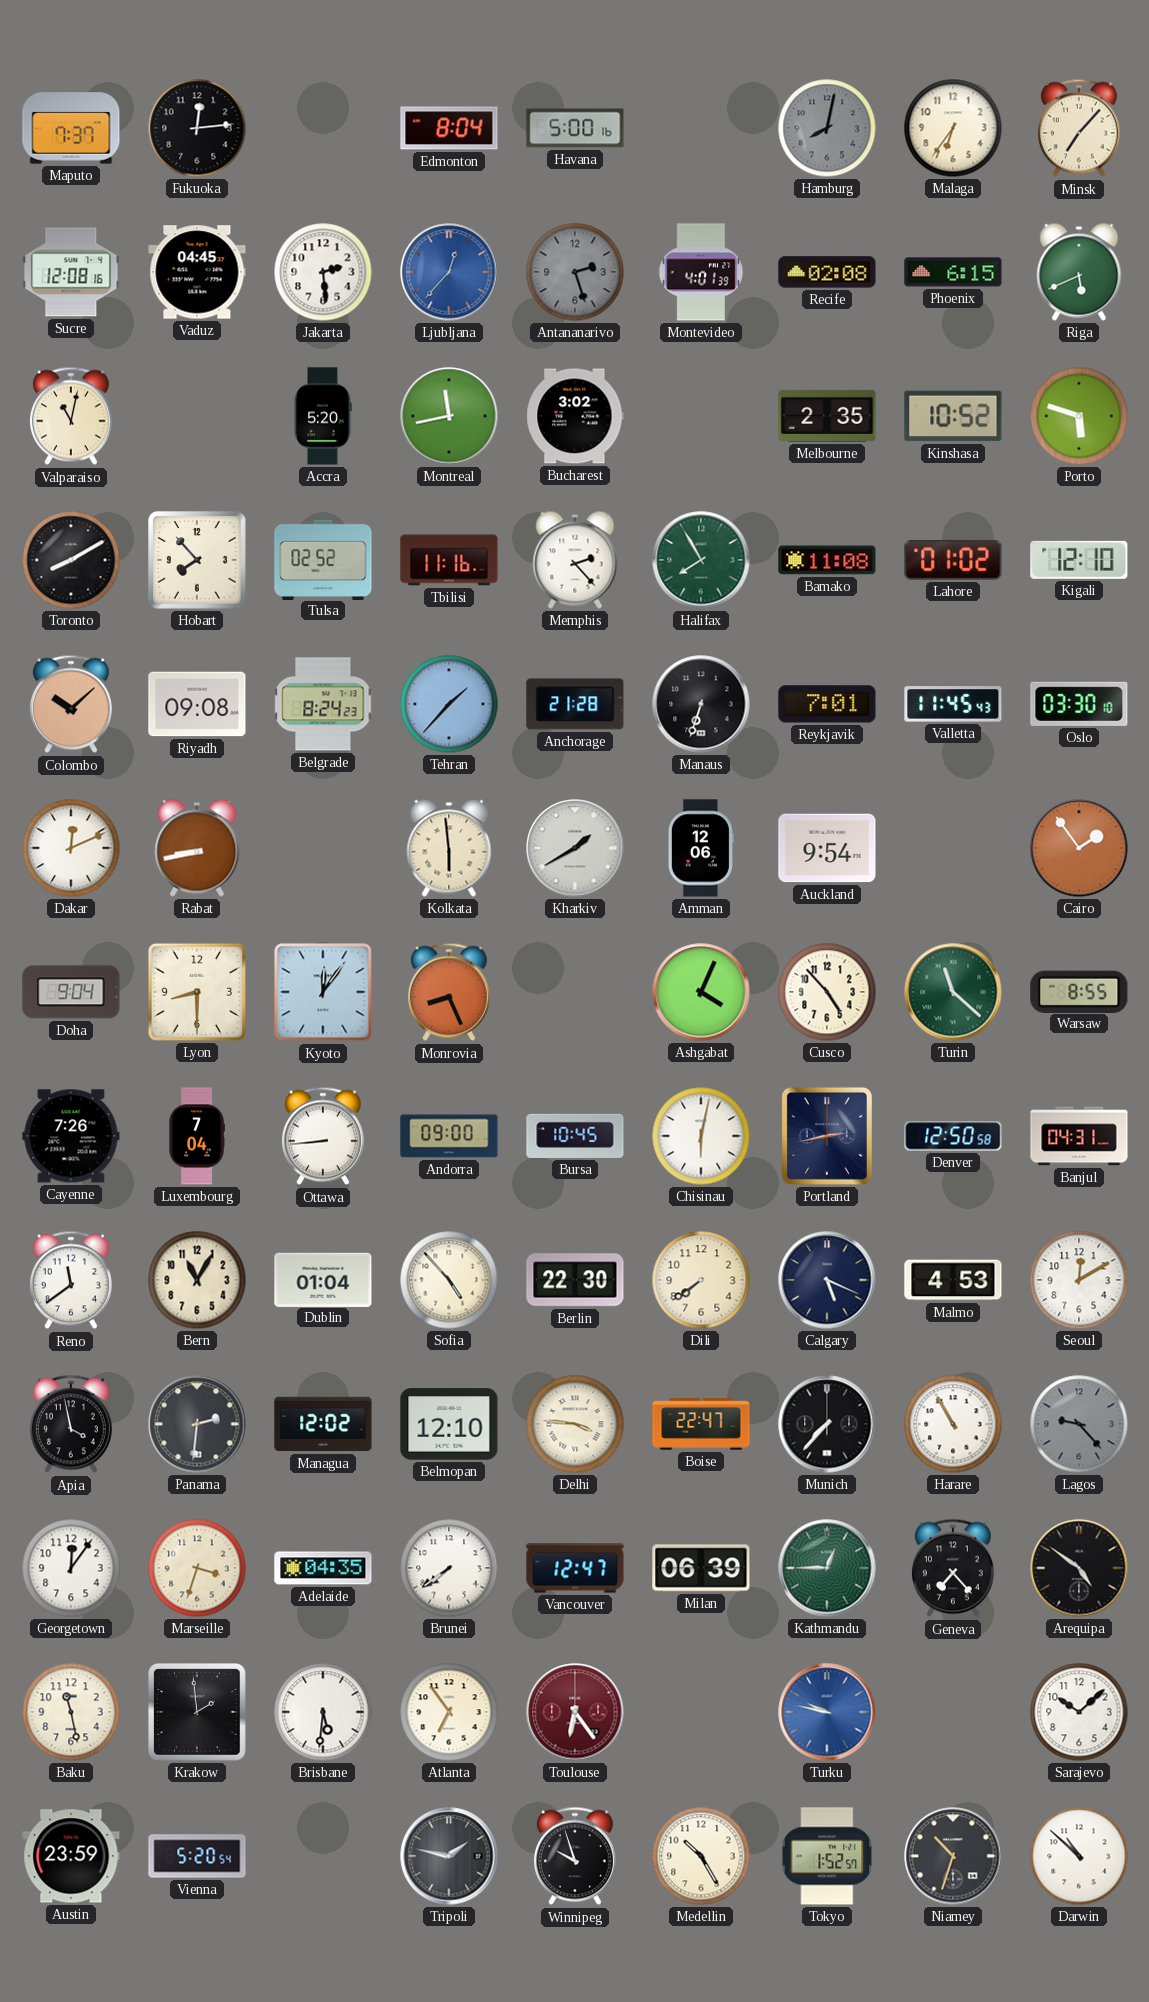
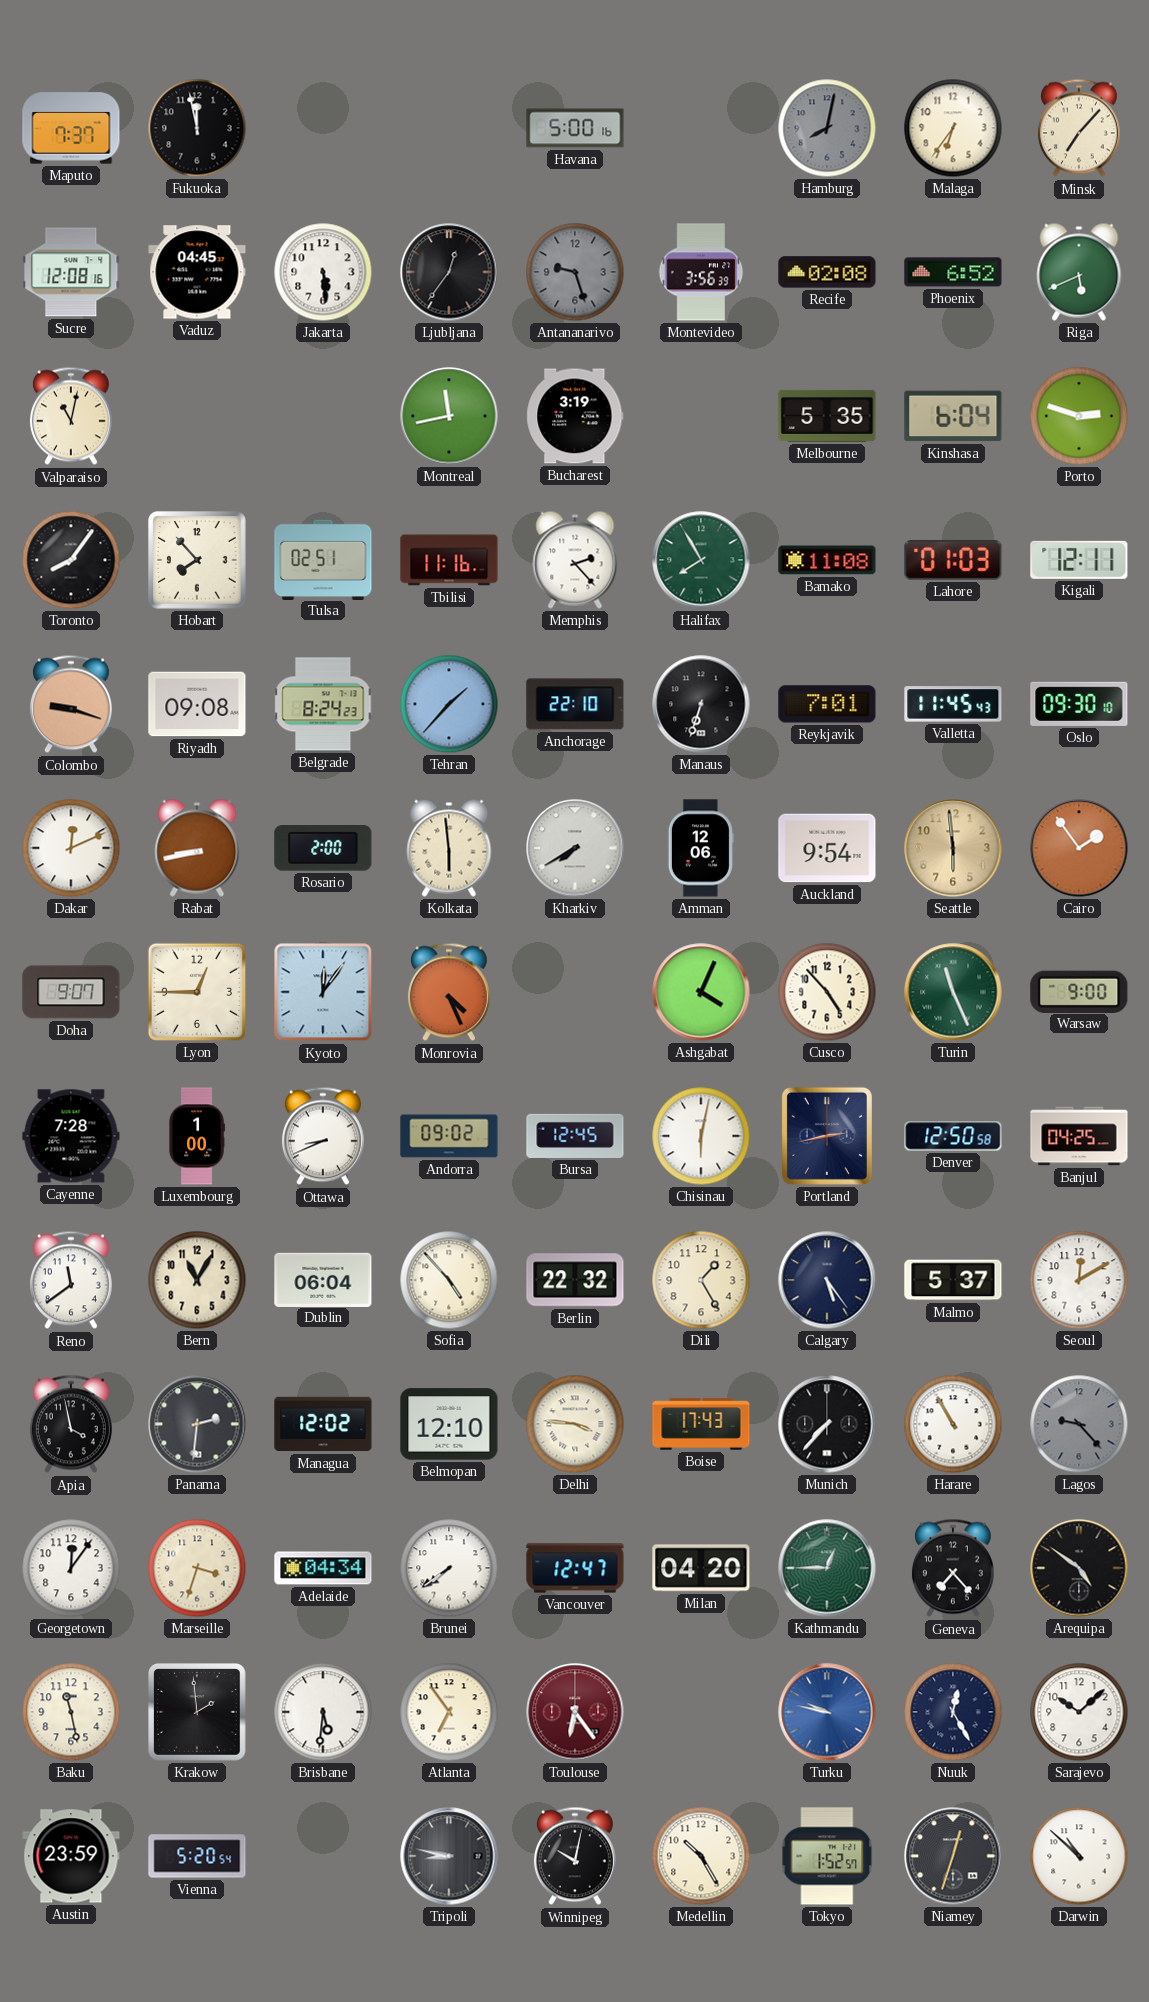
Fukuoka: 12:14 -> 11:58
Edmonton: 8:04 -> none
Jakarta: 2:29 -> 5:29
Ljubljana: 12:37 -> 12:36
Ljubljana dial: blue -> black
Antananarivo: 2:27 -> 9:27
Montevideo: 4:01 -> 3:56
Phoenix: 6:15 -> 6:52
Accra: 5:20 -> none
Bucharest: 3:02 -> 3:19
Melbourne: 2:35 -> 5:35
Kinshasa: 10:52 -> 6:04
Porto: 5:48 -> 2:48
Toronto: 8:10 -> 8:06
Tulsa: 02:52 -> 02:51
Lahore: 01:02 -> 01:03
Kigali: 12:10 -> 12:11
Colombo: 10:08 -> 9:18
Anchorage: 21:28 -> 22:10
Oslo: 03:30 -> 09:30
Rosario: none -> 2:00
Kharkiv: 1:40 -> 7:40
Seattle: none -> 5:59
Doha: 9:04 -> 9:07
Lyon: 8:30 -> 12:45
Monrovia: 8:26 -> 4:26
Turin: 11:22 -> 11:26
Warsaw: 8:55 -> 9:00
Cayenne: 7:26 -> 7:28
Luxembourg: 7:04 -> 1:00
Ottawa: 8:44 -> 8:41
Andorra: 09:00 -> 09:02
Bursa: 10:45 -> 12:45
Banjul: 04:31 -> 04:25
Dublin: 01:04 -> 06:04
Berlin: 22:30 -> 22:32
Dili: 7:39 -> 1:25
Calgary: 5:19 -> 5:24
Malmo: 4:53 -> 5:37
Boise: 22:47 -> 17:43
Adelaide: 04:35 -> 04:34
Milan: 06:39 -> 04:20
Nuuk: none -> 12:25
Tripoli: 1:47 -> 8:47
Winnipeg: 9:57 -> 10:02
Niamey: 10:33 -> 12:33
